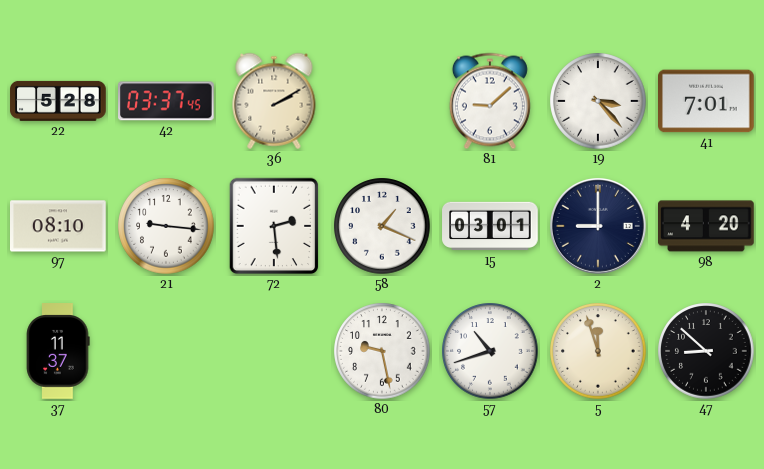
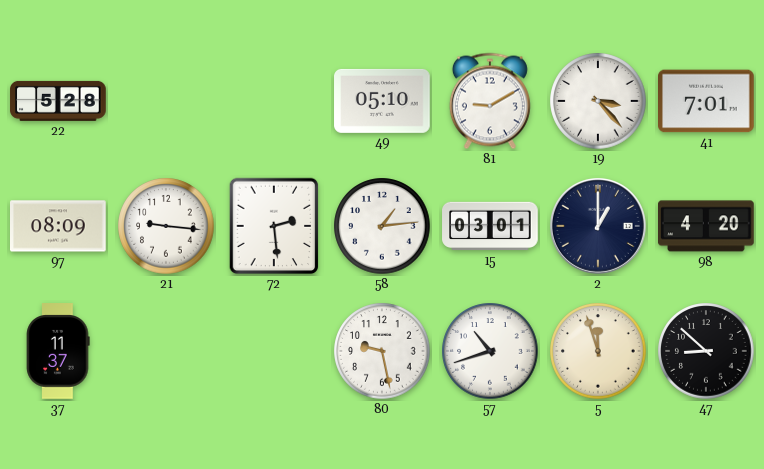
42: 03:37 -> none
36: 2:10 -> none
49: none -> 05:10
81: 9:08 -> 9:10
97: 08:10 -> 08:09
58: 1:19 -> 1:14
2: 9:00 -> 1:00
